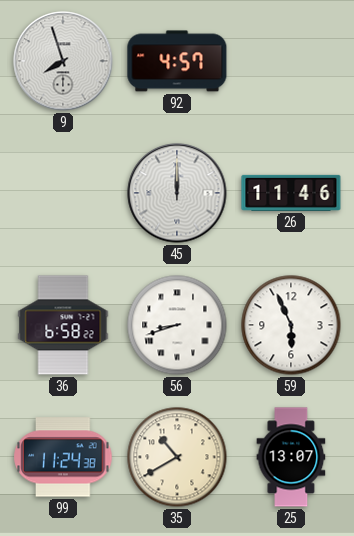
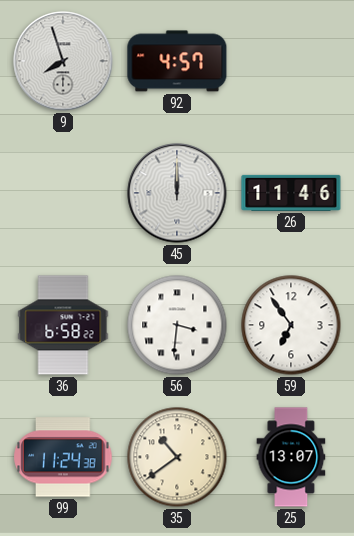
56: 8:42 -> 3:31
59: 5:56 -> 6:54
35: 10:40 -> 10:39
